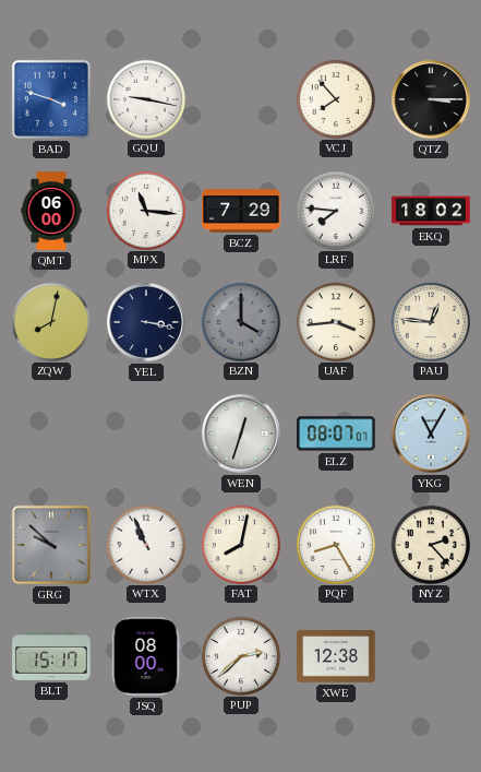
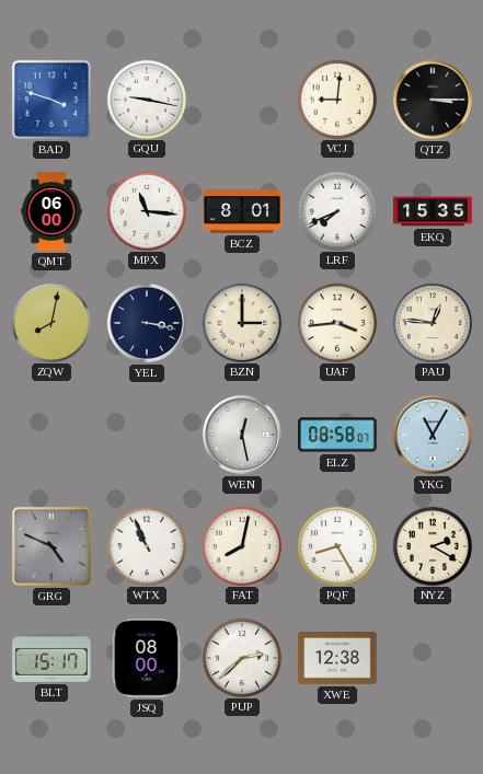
VCJ: 7:53 -> 9:01
BCZ: 7:29 -> 8:01
LRF: 7:46 -> 7:41
EKQ: 18:02 -> 15:35
BZN: 4:00 -> 3:00
BZN dial: grey -> cream
WEN: 12:33 -> 12:28
ELZ: 08:07 -> 08:58
GRG: 9:52 -> 4:49
NYZ: 2:23 -> 2:20
